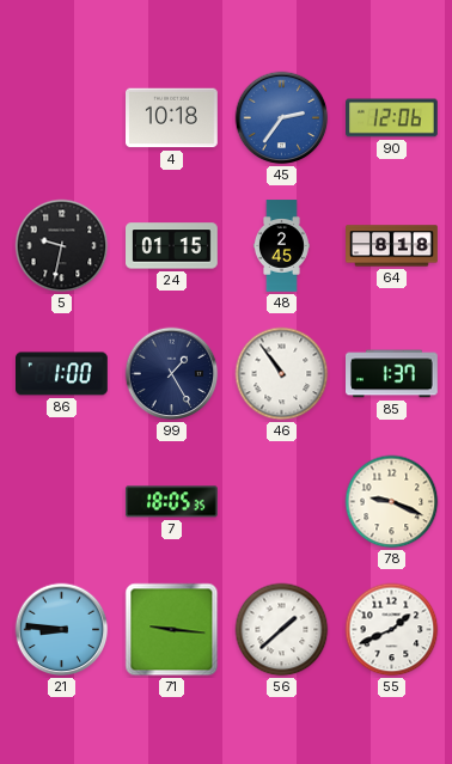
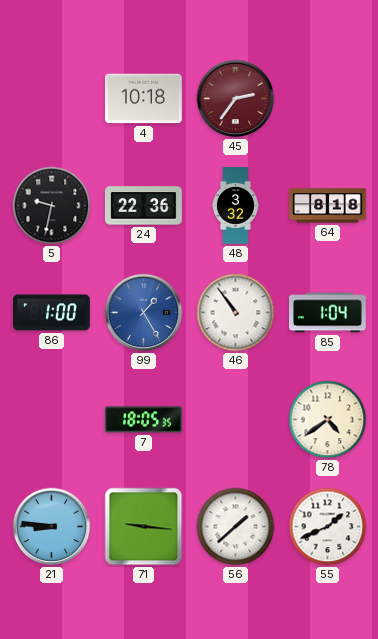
45 dial: blue -> burgundy
90: 12:06 -> none
24: 01:15 -> 22:36
48: 2:45 -> 3:32
99 dial: navy -> blue
85: 1:37 -> 1:04
78: 9:19 -> 4:39
